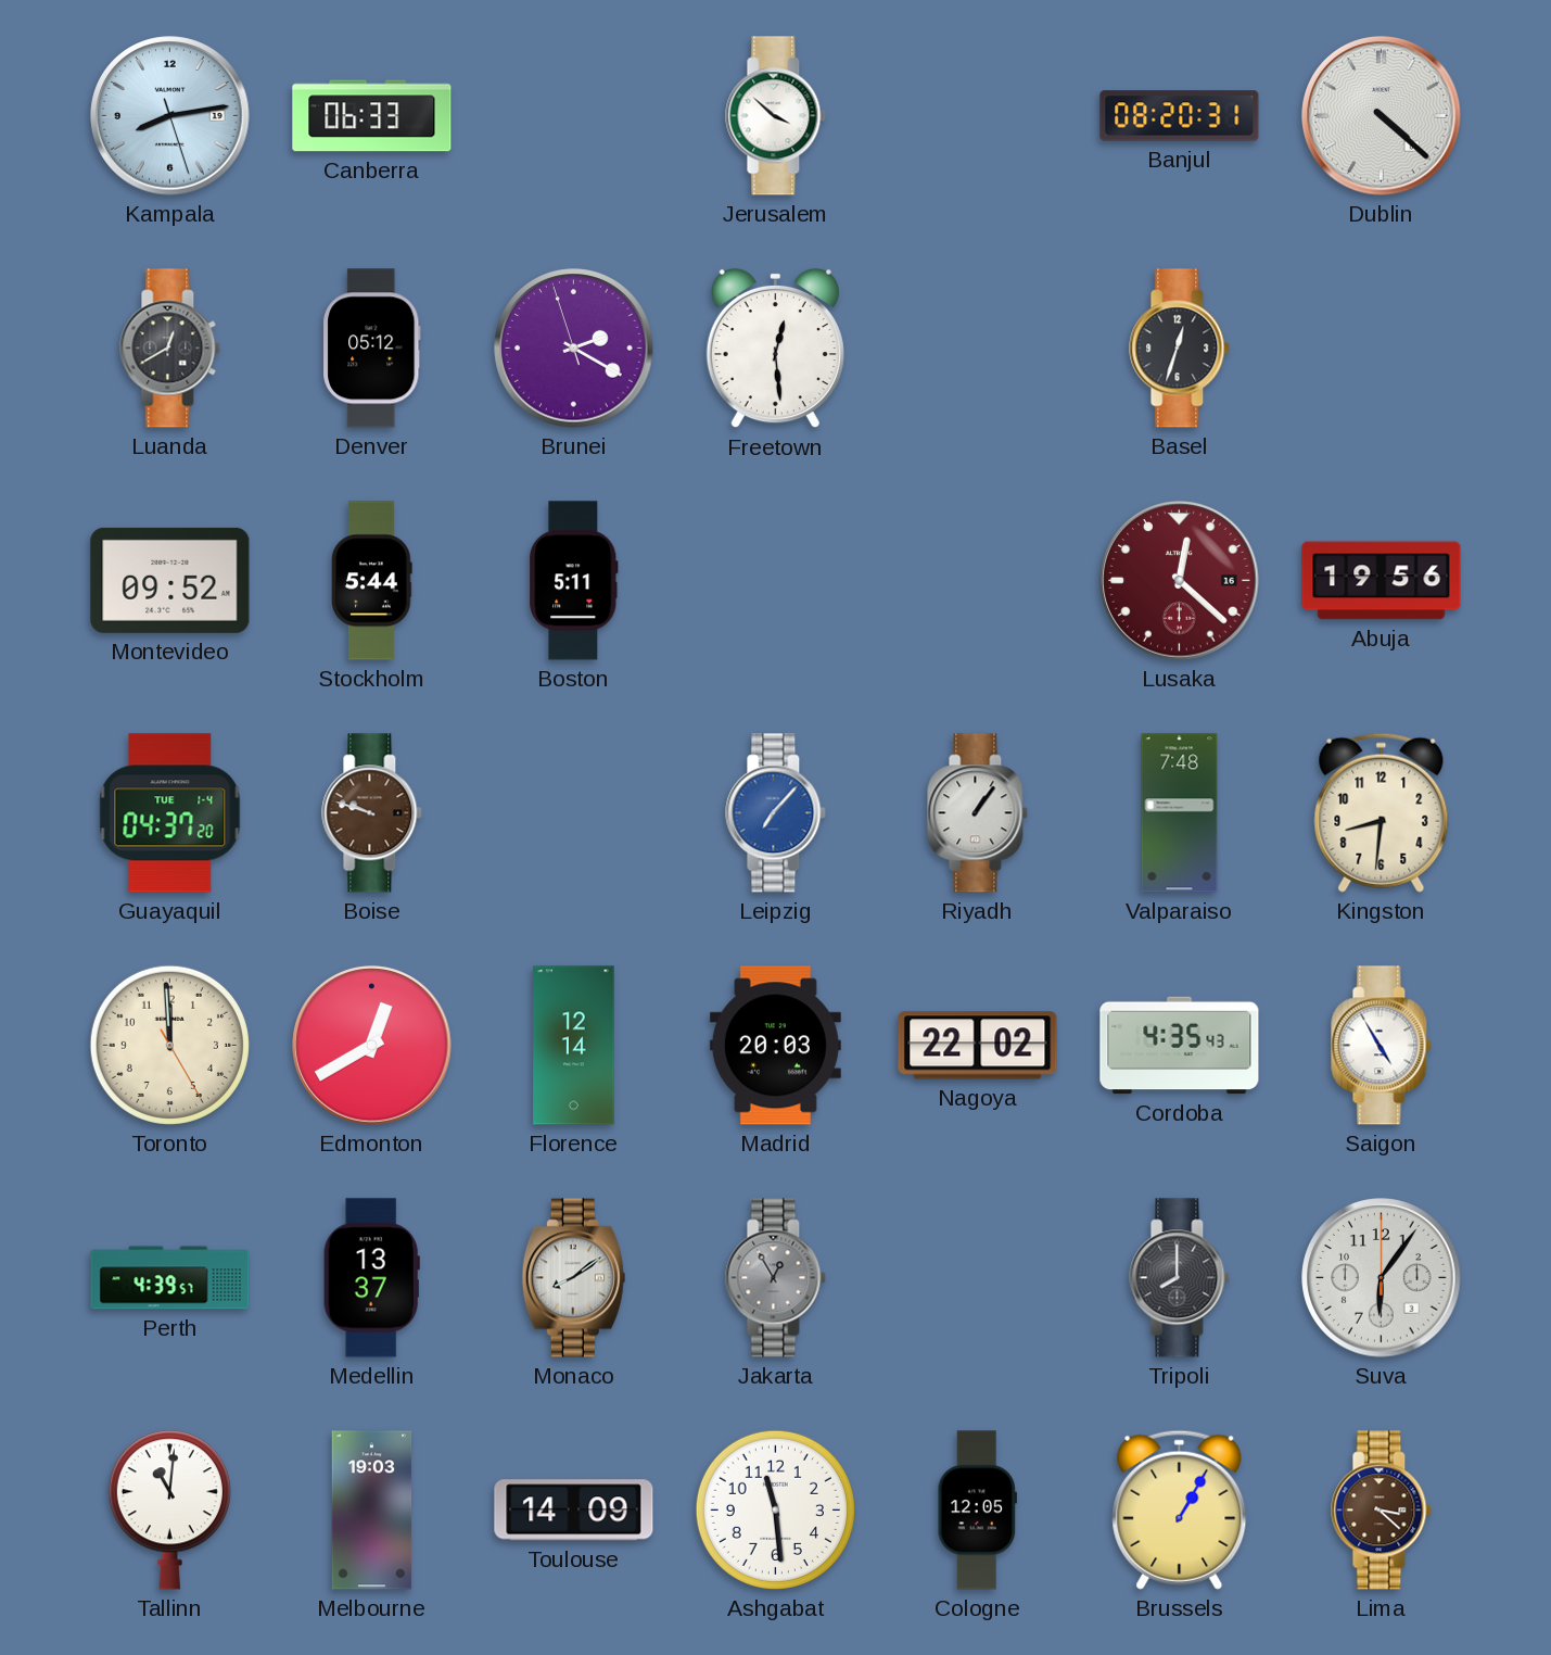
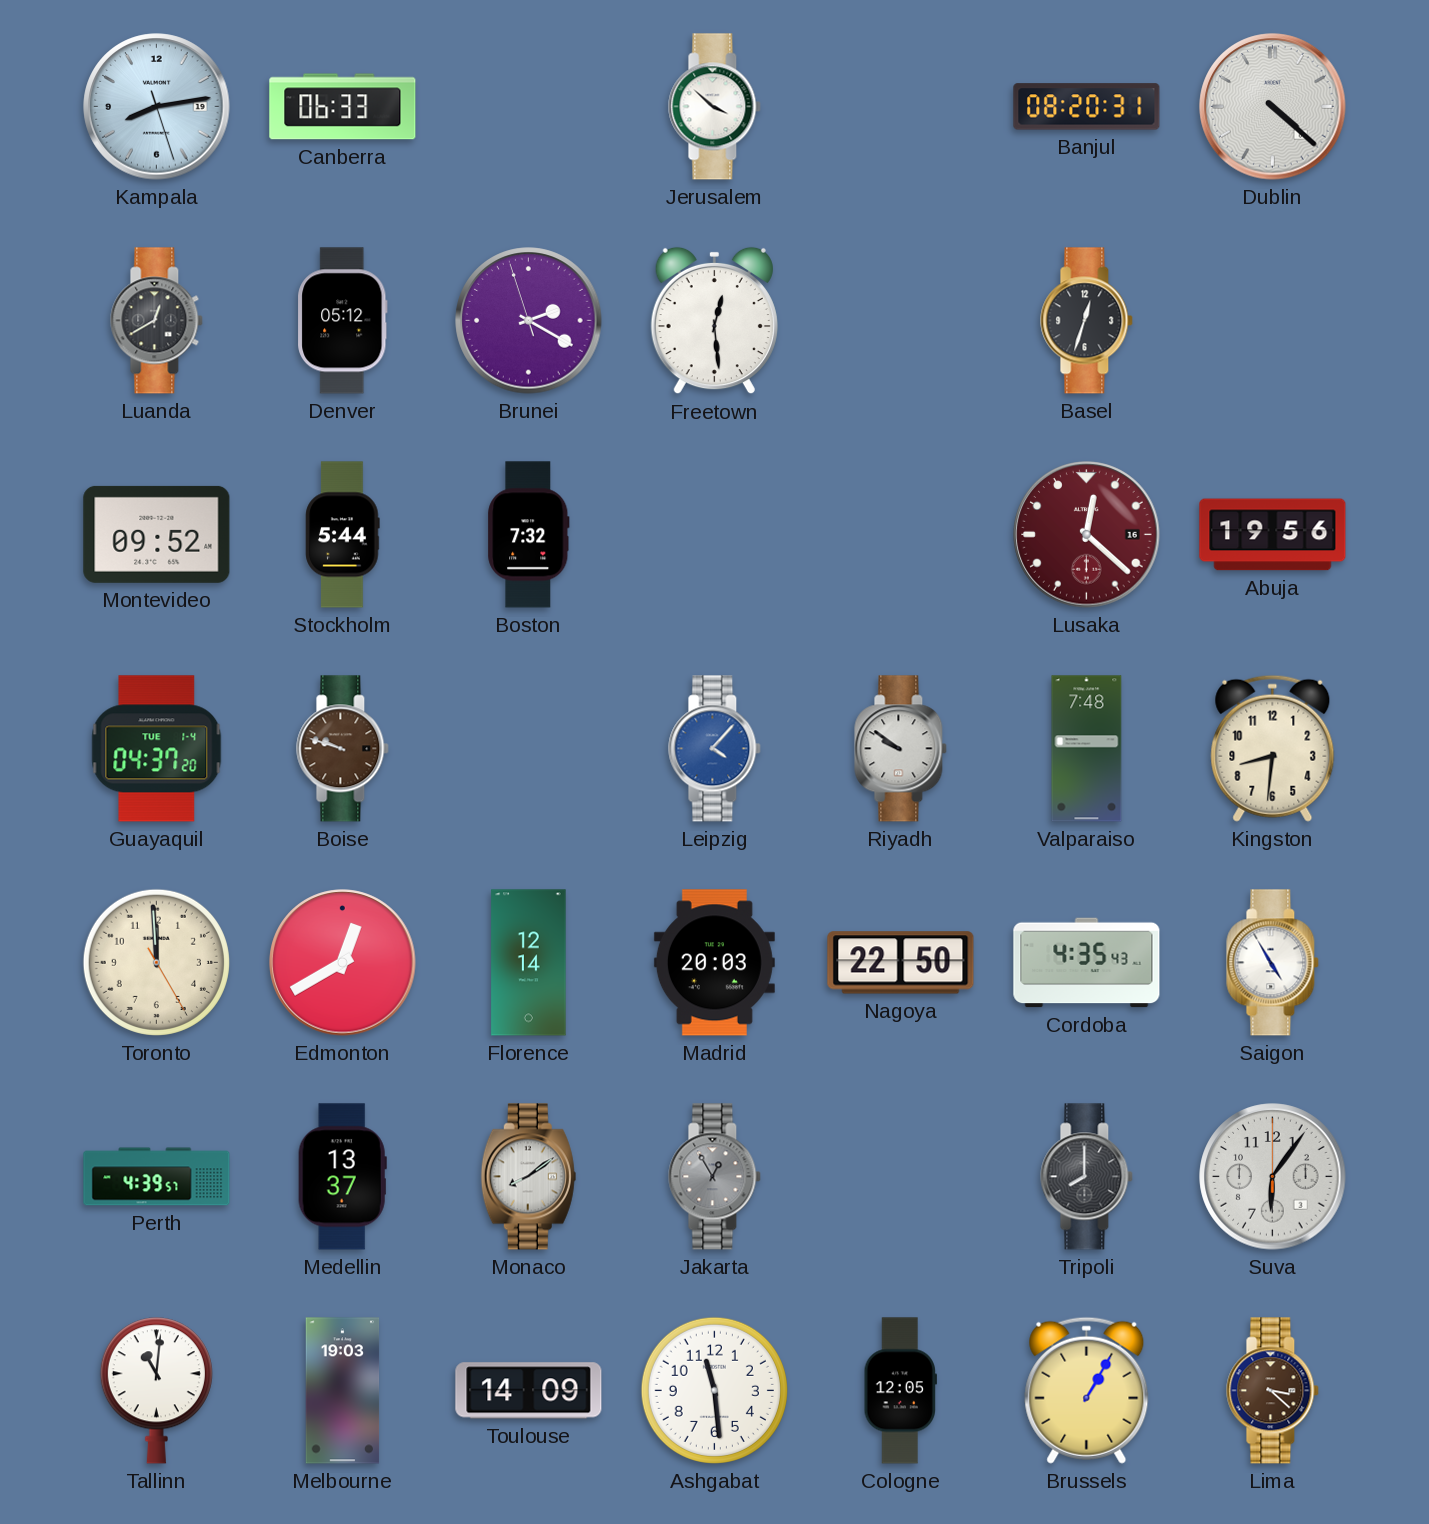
Boston: 5:11 -> 7:32
Leipzig: 7:07 -> 4:07
Riyadh: 1:06 -> 9:51
Nagoya: 22:02 -> 22:50
